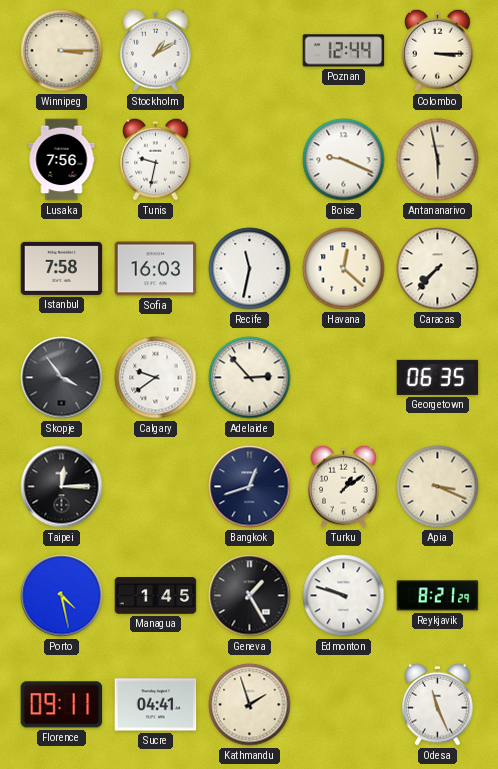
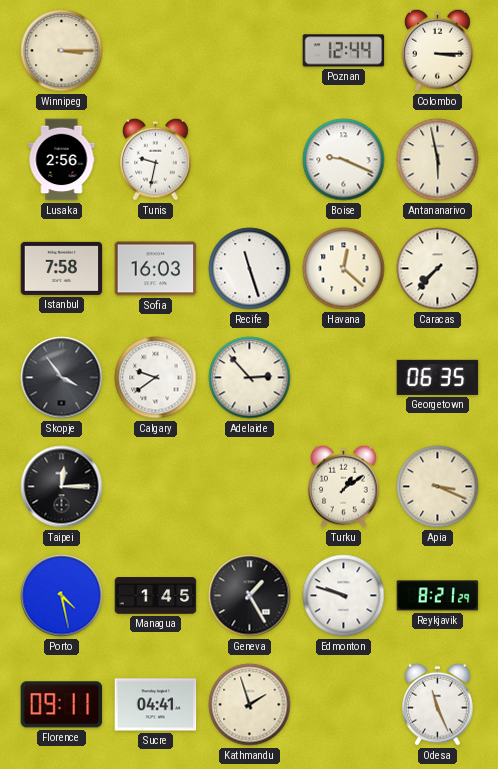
Stockholm: 1:10 -> none
Lusaka: 7:56 -> 2:56
Recife: 11:32 -> 11:27
Bangkok: 12:42 -> none
